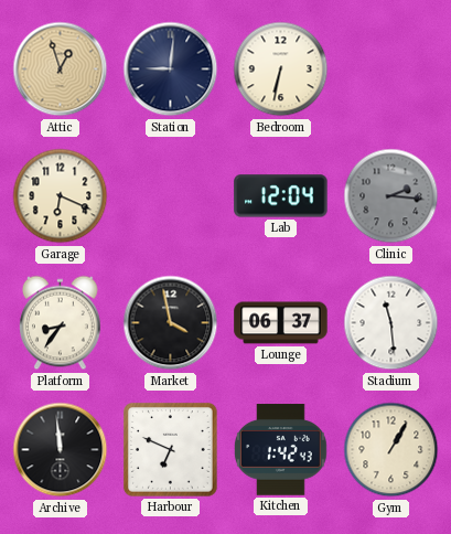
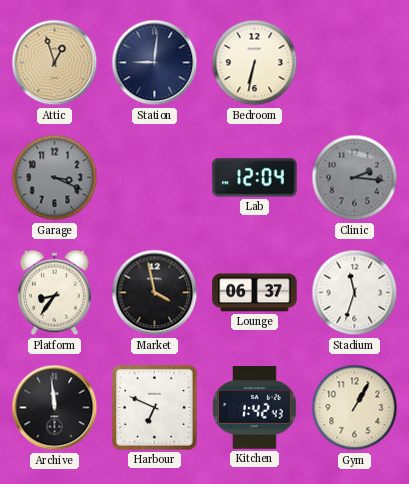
Garage: 6:19 -> 3:19
Garage dial: cream -> grey
Stadium: 11:29 -> 11:33
